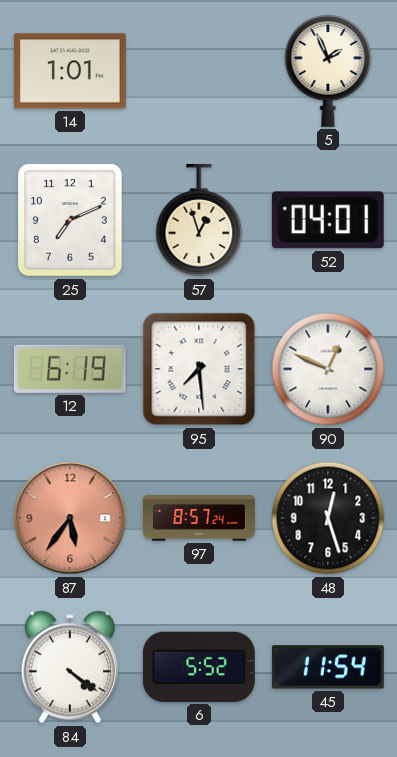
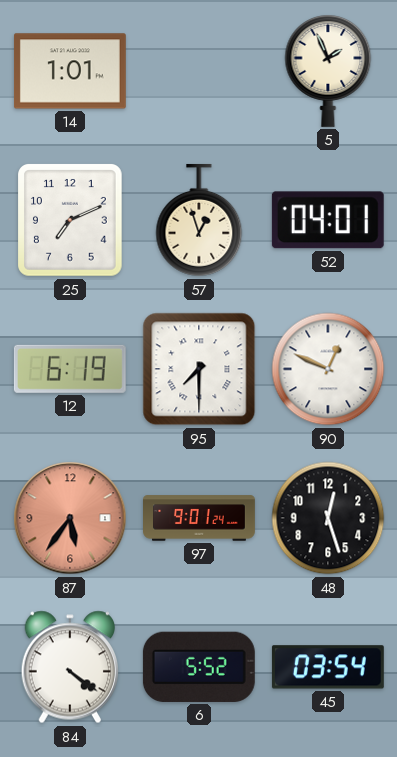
95: 7:29 -> 7:30
97: 8:57 -> 9:01
45: 11:54 -> 03:54
